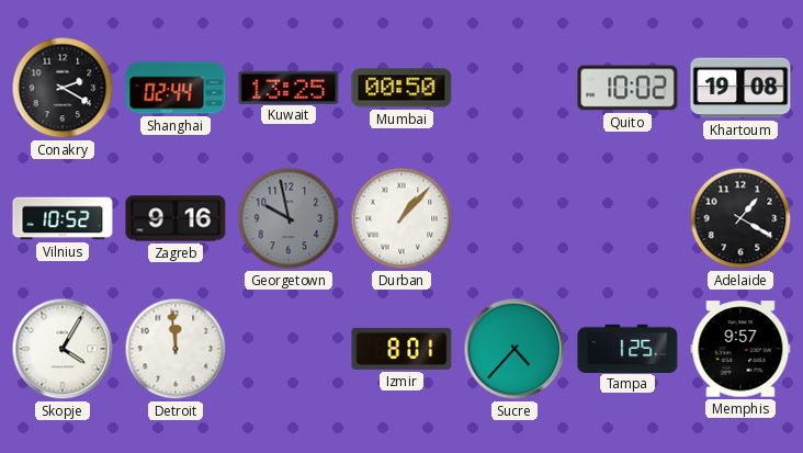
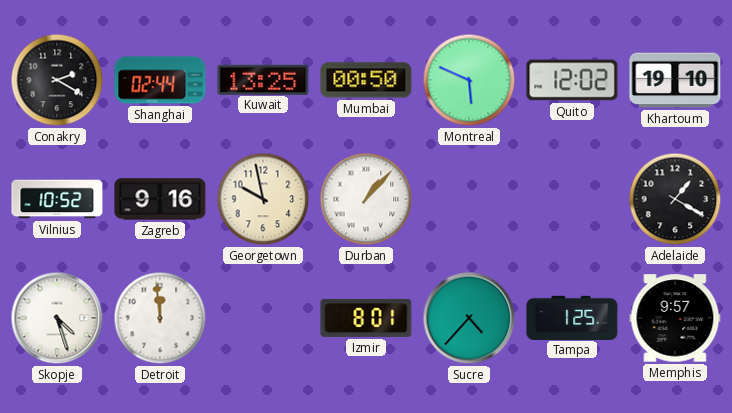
Montreal: none -> 5:49
Quito: 10:02 -> 12:02
Khartoum: 19:08 -> 19:10
Georgetown dial: grey -> cream
Skopje: 4:05 -> 4:27
